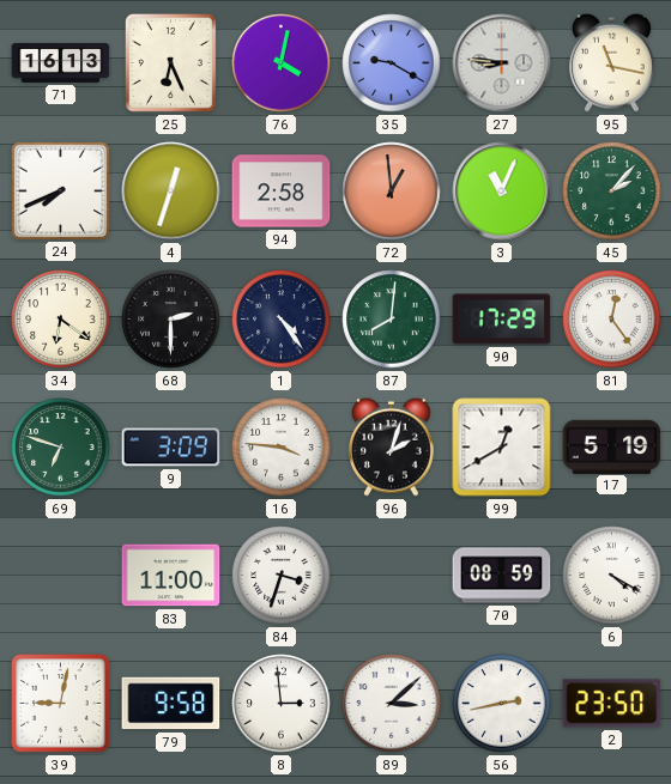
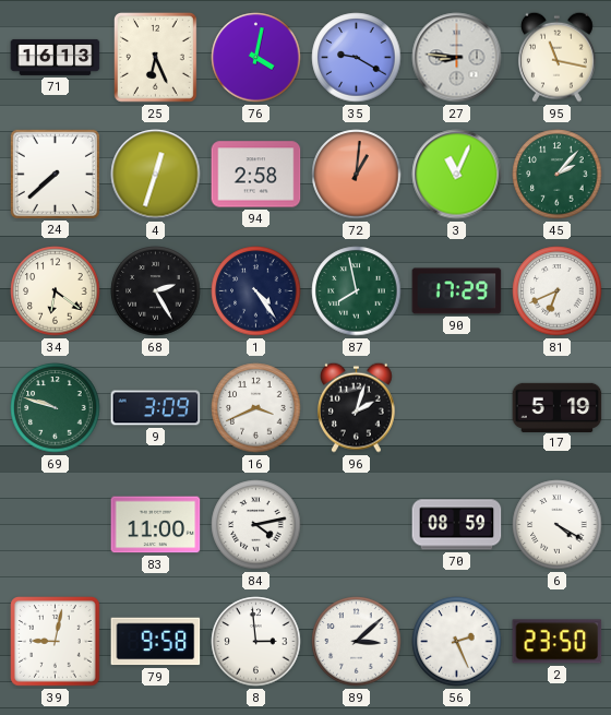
24: 7:41 -> 7:38
72: 12:59 -> 1:01
68: 2:30 -> 2:25
87: 8:01 -> 7:58
81: 12:24 -> 6:41
69: 6:48 -> 9:48
16: 3:46 -> 3:41
99: 12:40 -> none
84: 3:33 -> 4:13
56: 2:43 -> 2:26
